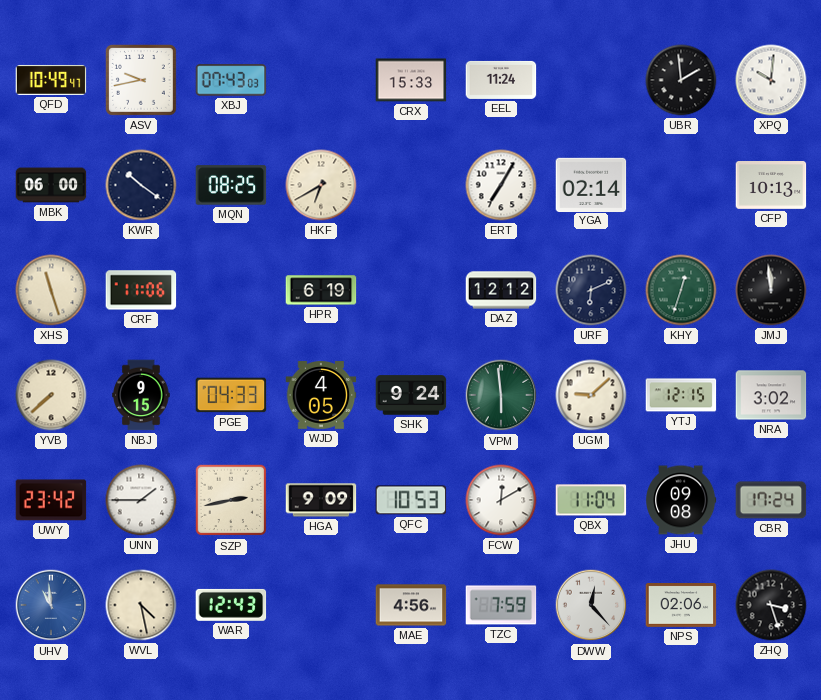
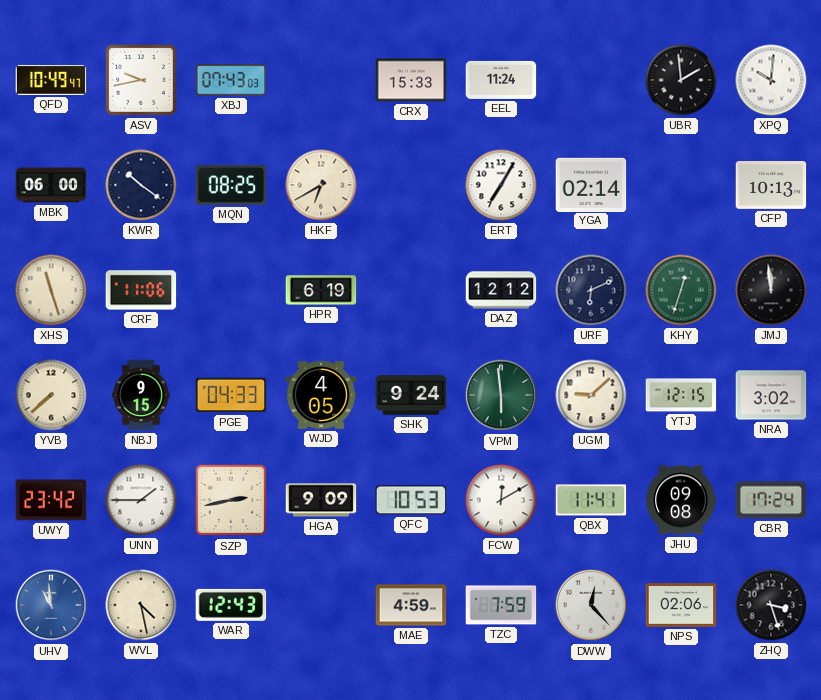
QBX: 11:04 -> 11:41
MAE: 4:56 -> 4:59
